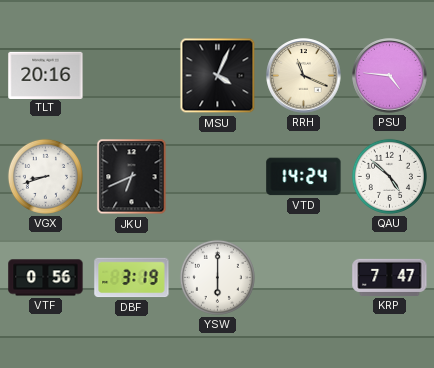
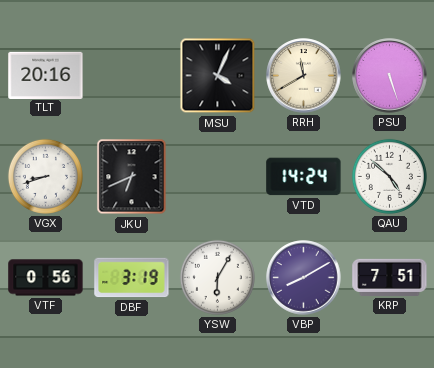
RRH: 11:19 -> 11:40
PSU: 4:46 -> 5:27
YSW: 6:00 -> 6:05
VBP: none -> 8:10
KRP: 7:47 -> 7:51
